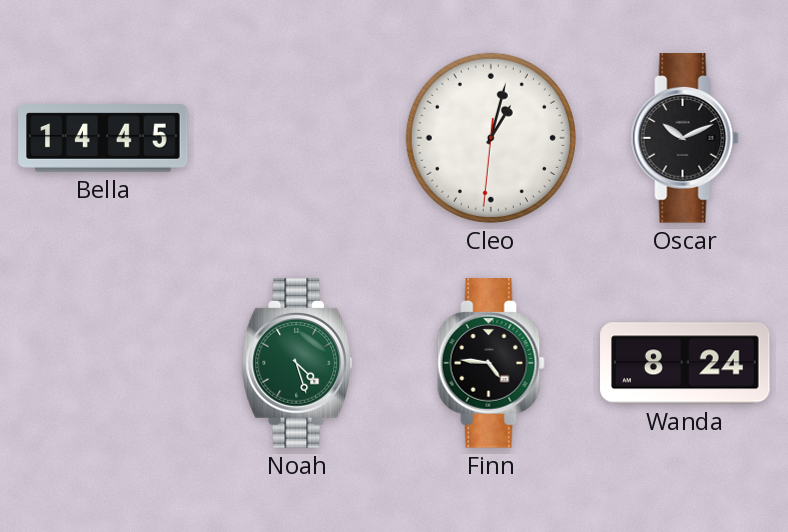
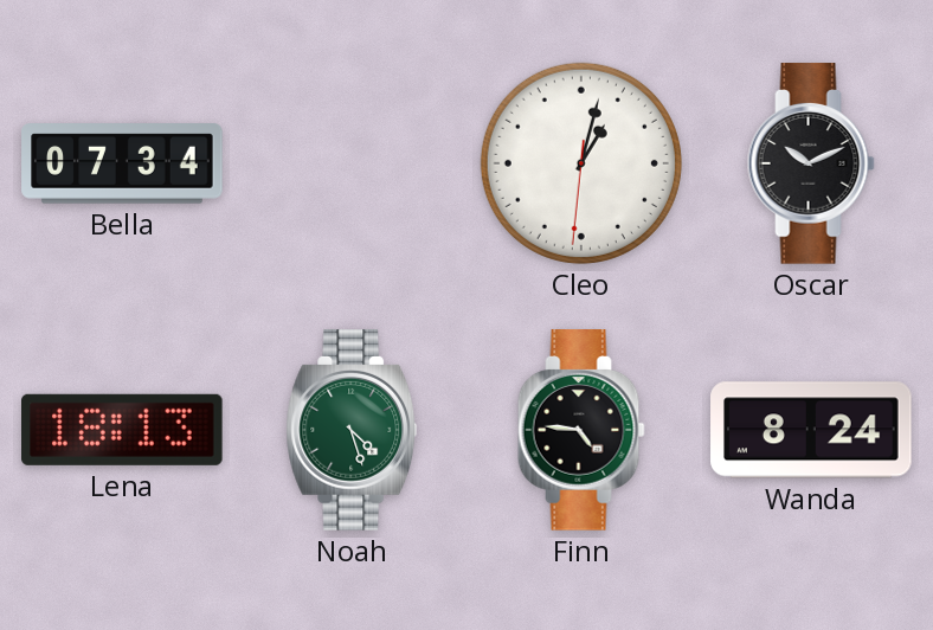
Bella: 14:45 -> 07:34
Lena: none -> 18:13
